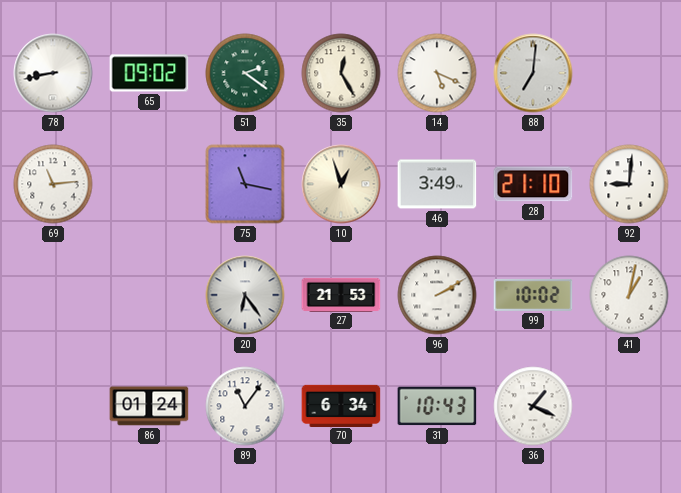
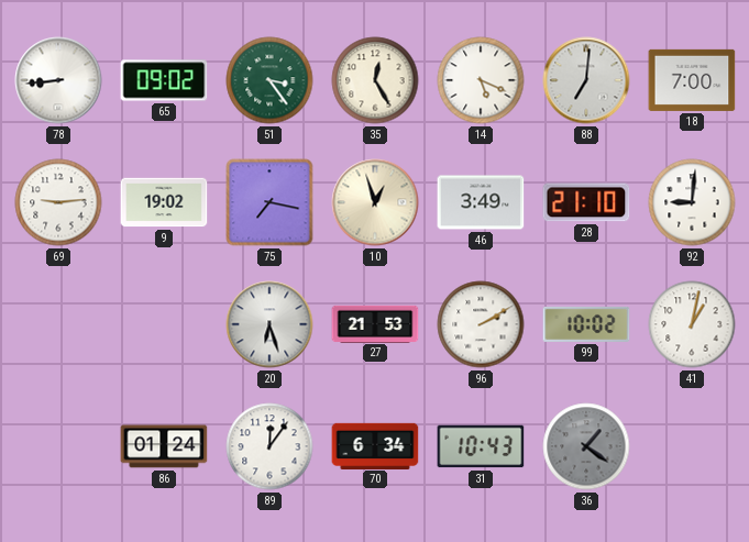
78: 8:43 -> 8:44
51: 2:21 -> 3:24
18: none -> 7:00
69: 11:14 -> 9:14
9: none -> 19:02
75: 11:17 -> 7:17
20: 6:24 -> 6:27
89: 11:06 -> 12:06
36: 1:19 -> 1:21
36 dial: white -> grey
